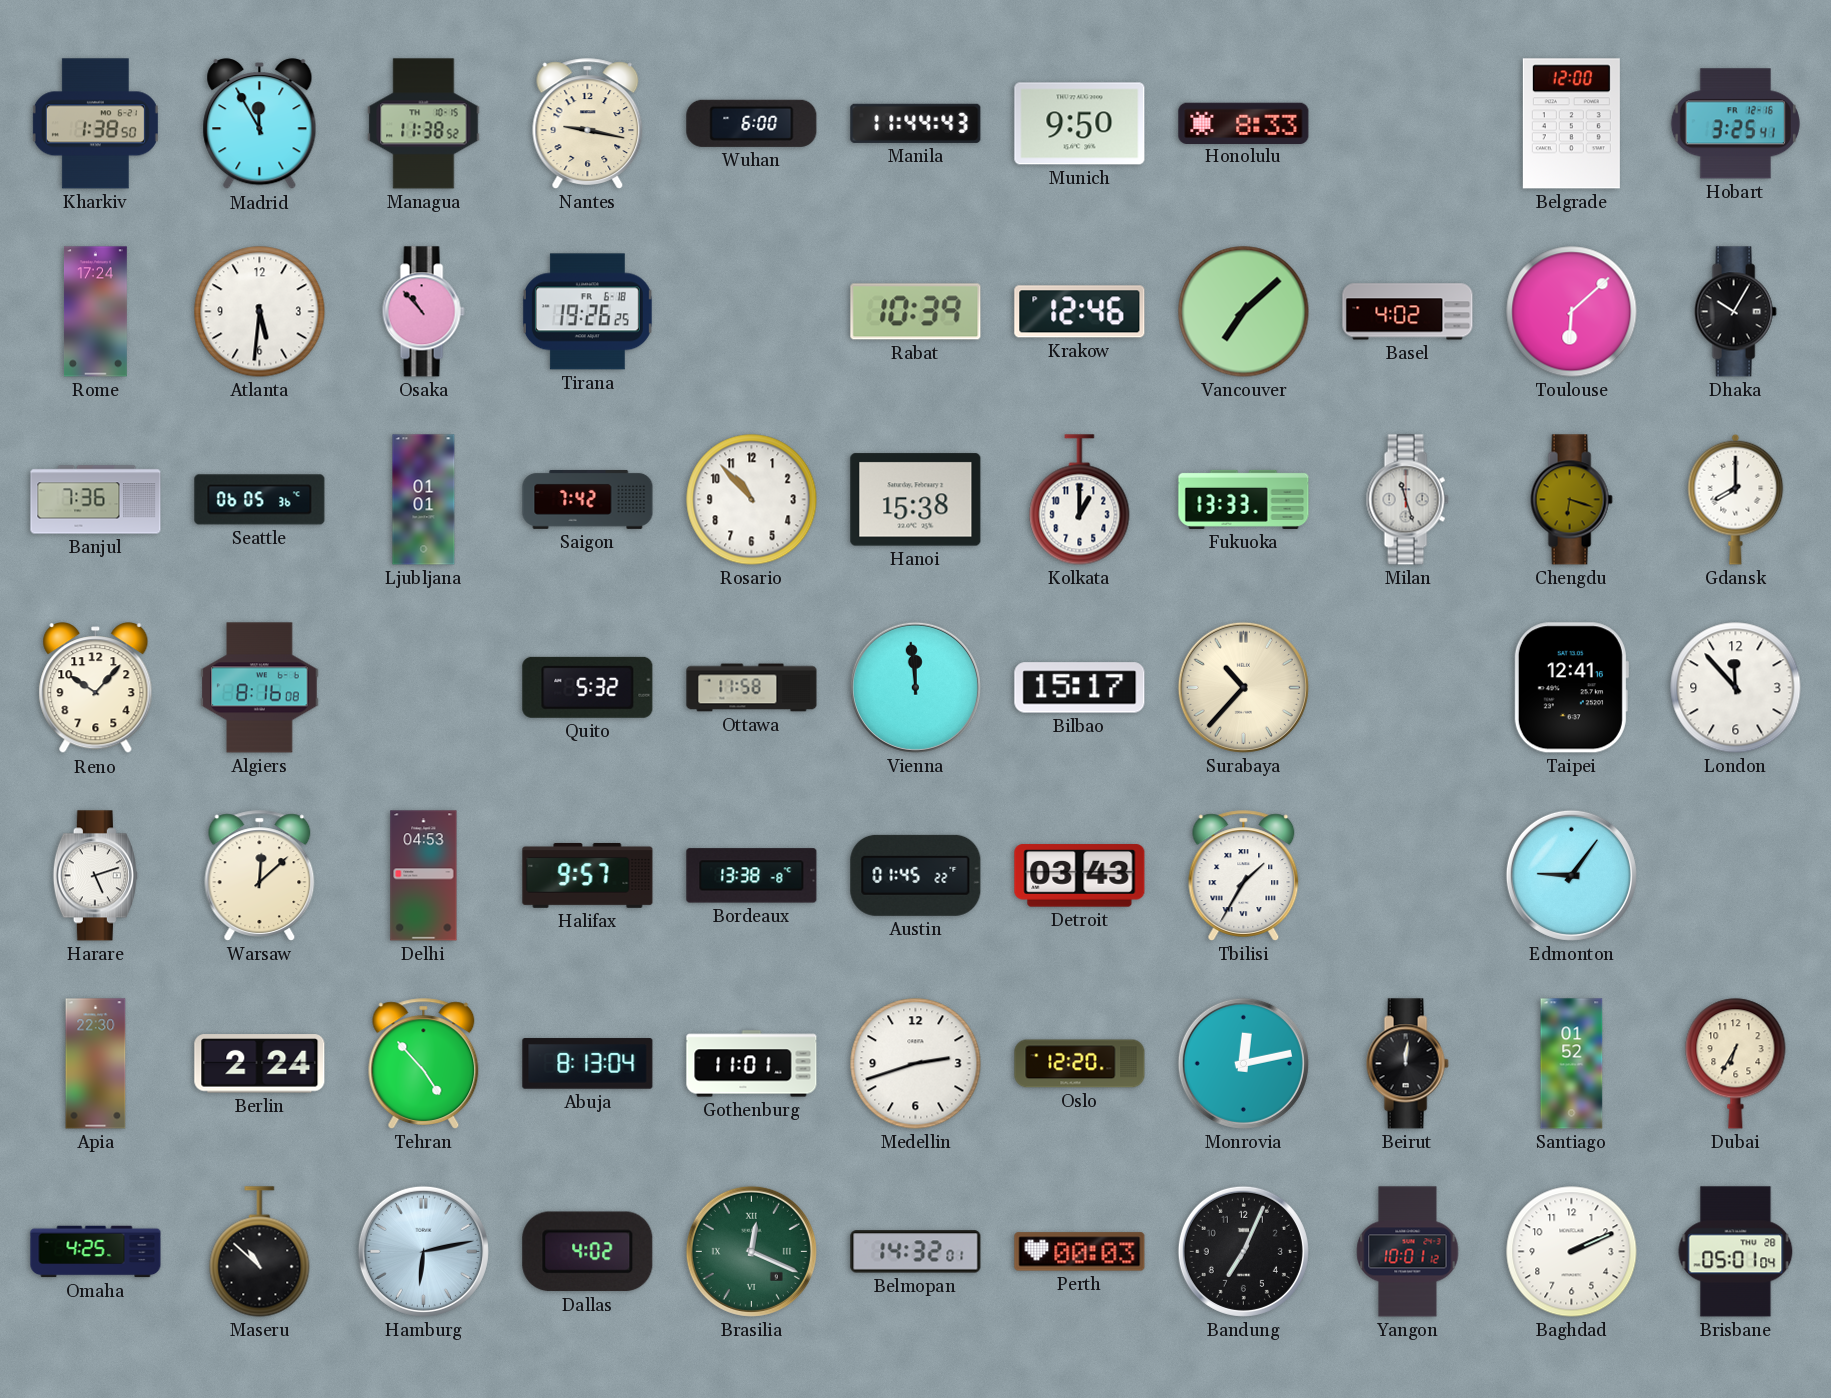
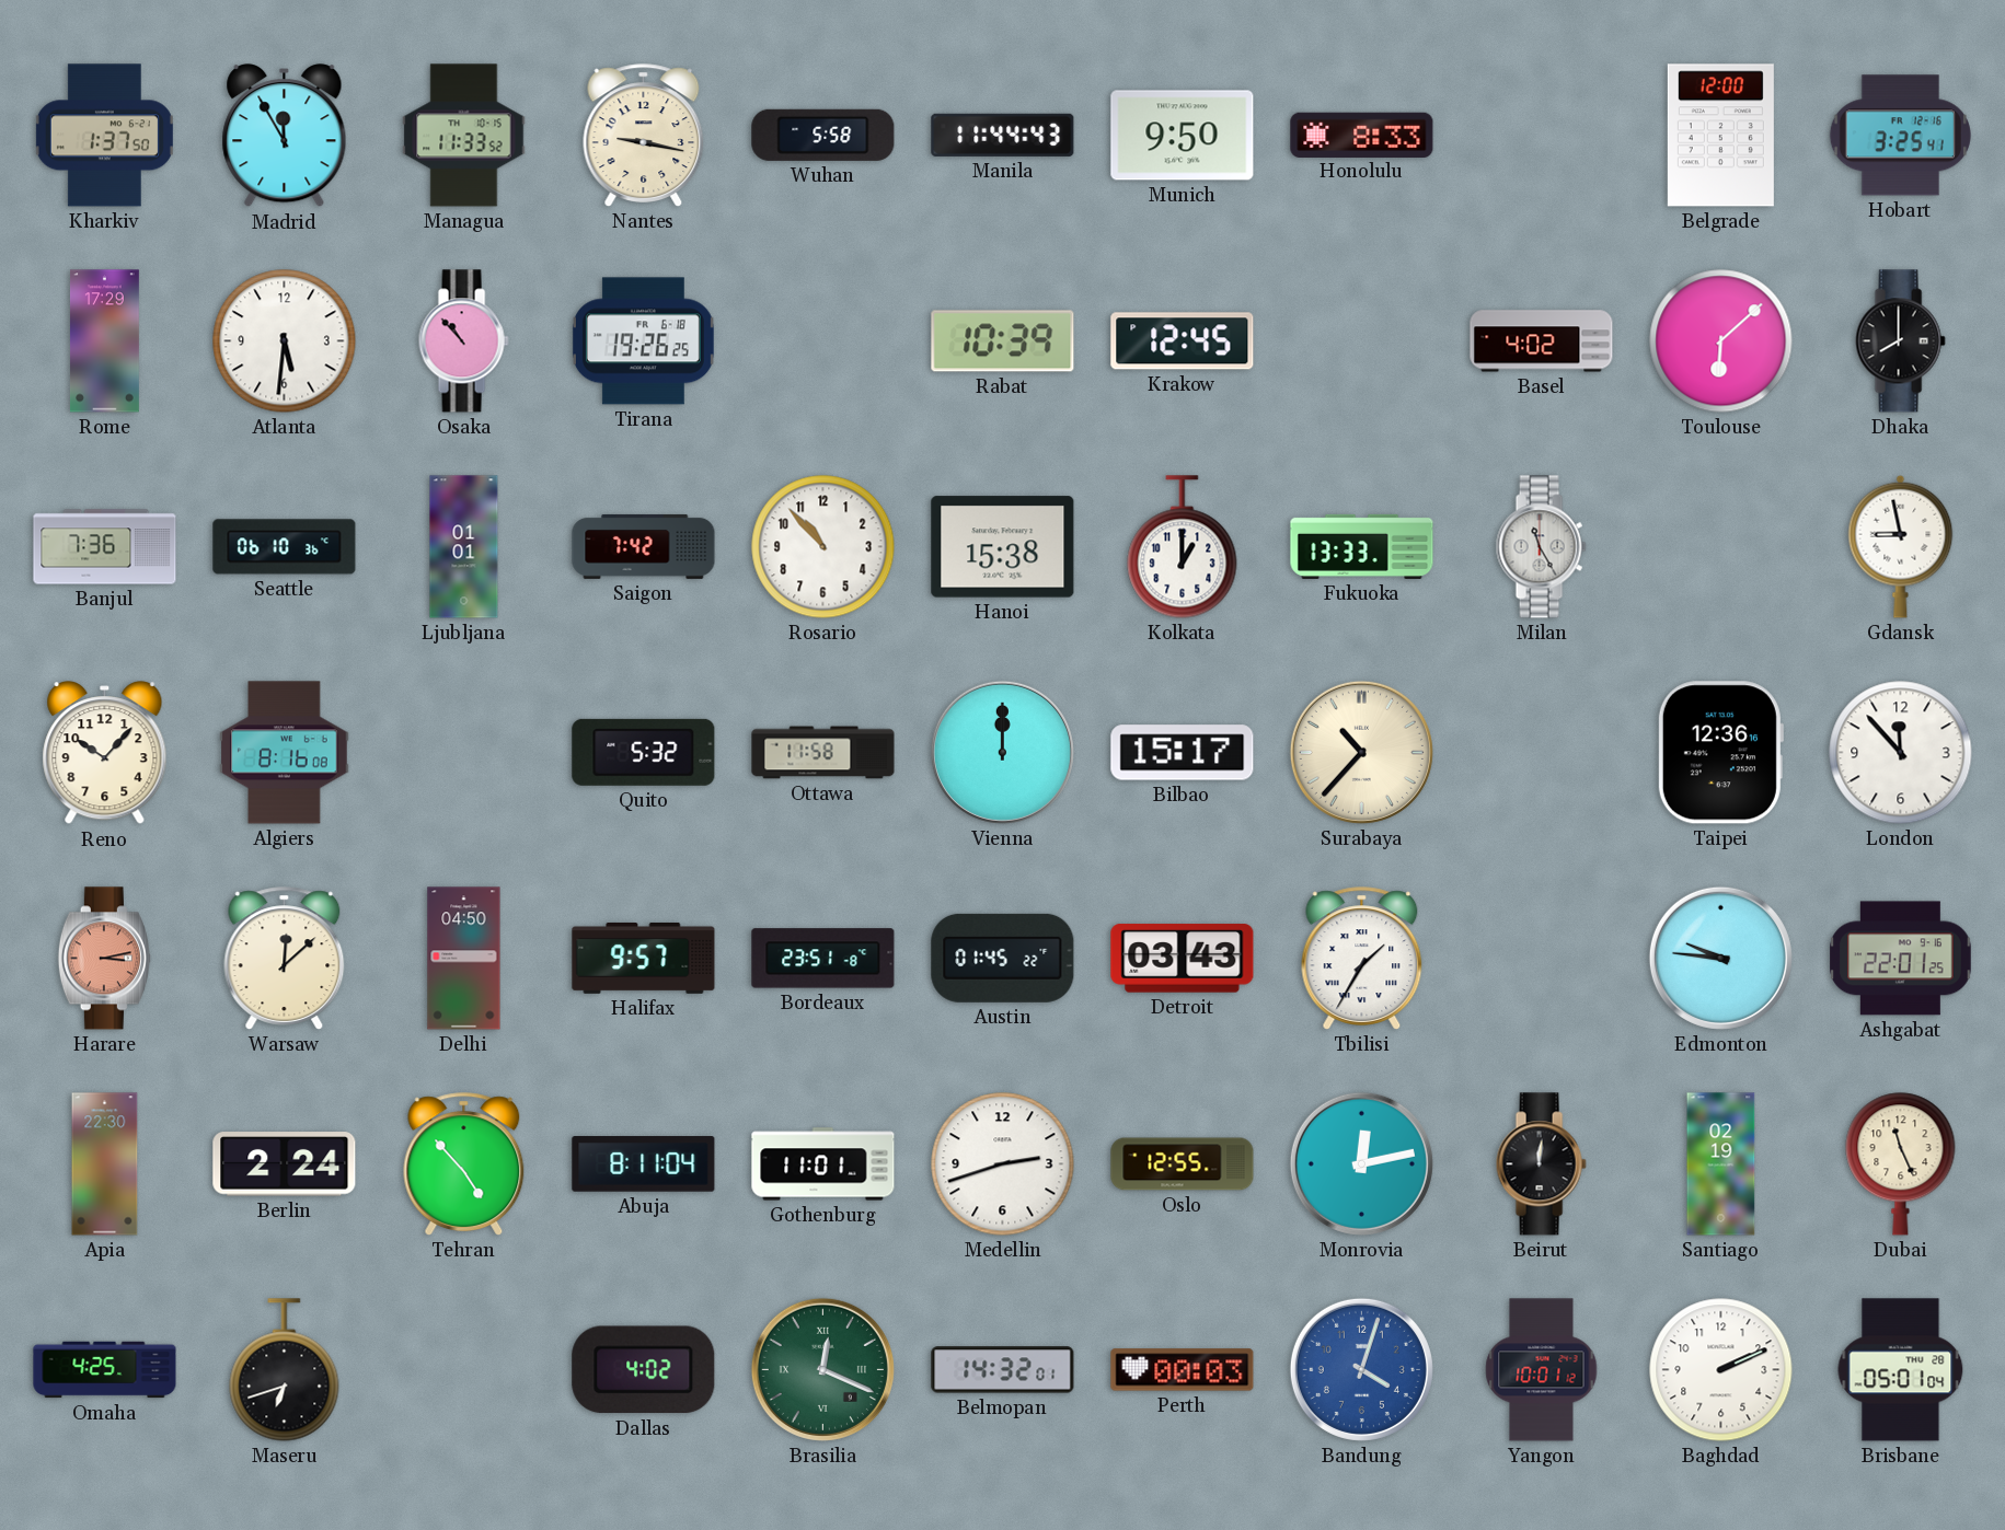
Kharkiv: 1:38 -> 1:37
Managua: 11:38 -> 11:33
Wuhan: 6:00 -> 5:58
Rome: 17:24 -> 17:29
Krakow: 12:46 -> 12:45
Vancouver: 7:08 -> none
Dhaka: 10:05 -> 8:00
Seattle: 06:05 -> 06:10
Milan: 11:27 -> 11:25
Chengdu: 6:18 -> none
Gdansk: 8:00 -> 8:58
Vienna: 11:59 -> 12:00
Taipei: 12:41 -> 12:36
Harare: 5:12 -> 3:13
Harare dial: white -> salmon
Delhi: 04:53 -> 04:50
Bordeaux: 13:38 -> 23:51
Edmonton: 9:06 -> 9:46
Ashgabat: none -> 22:01
Abuja: 8:13 -> 8:11
Oslo: 12:20 -> 12:55
Santiago: 01:52 -> 02:19
Dubai: 6:35 -> 11:26
Maseru: 10:52 -> 6:42
Hamburg: 6:13 -> none
Bandung: 7:04 -> 4:03
Bandung dial: black -> blue
